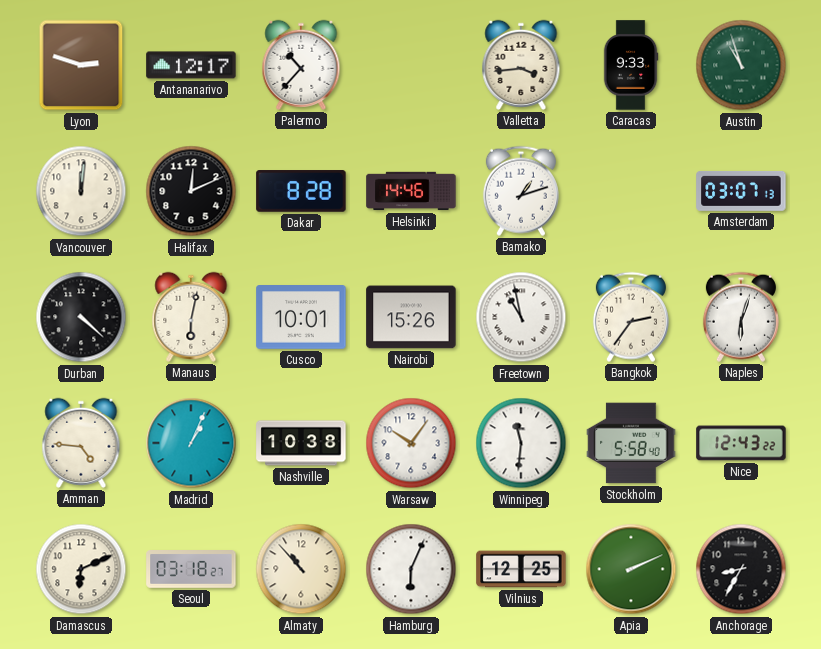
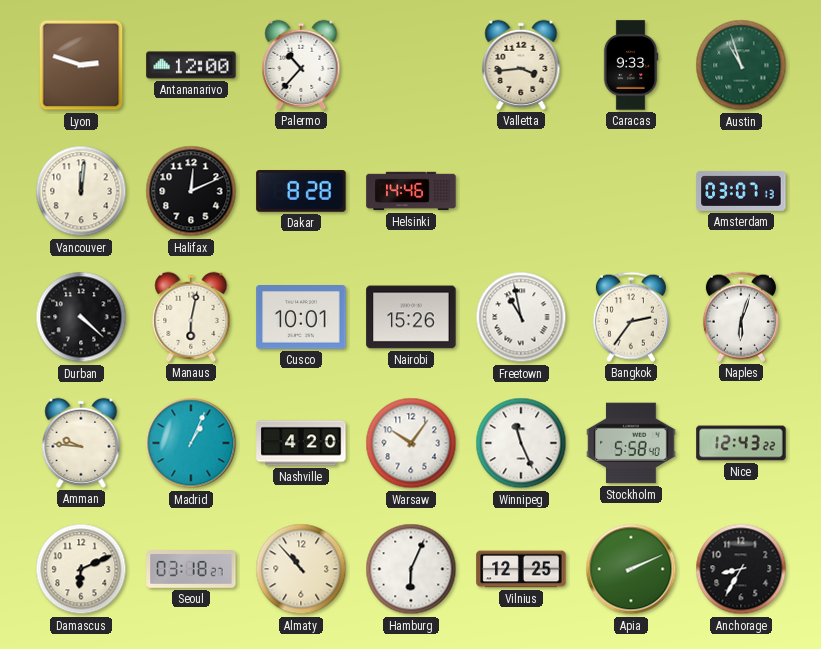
Antananarivo: 12:17 -> 12:00
Bamako: 1:12 -> none
Amman: 4:46 -> 9:46
Nashville: 10:38 -> 4:20
Winnipeg: 11:31 -> 11:26
